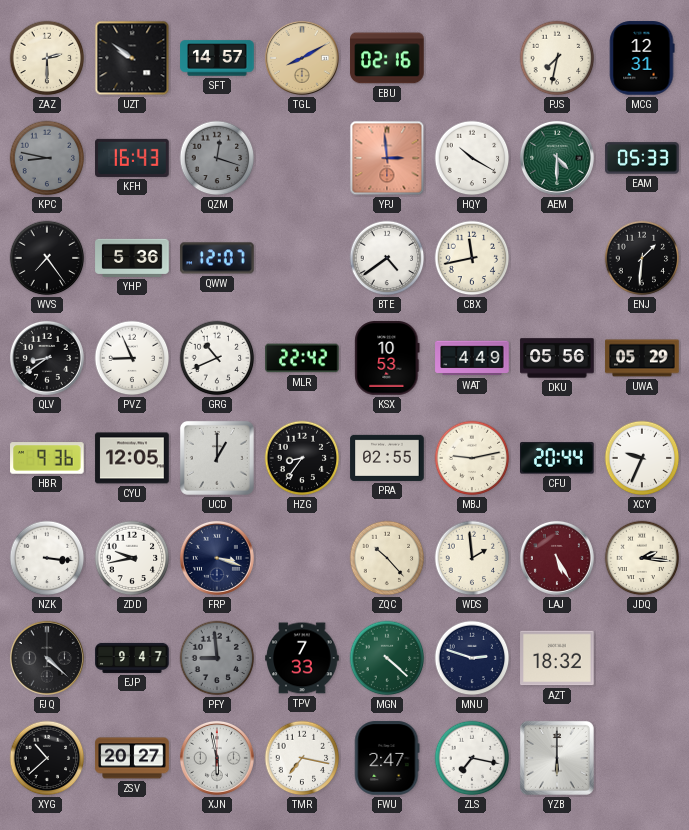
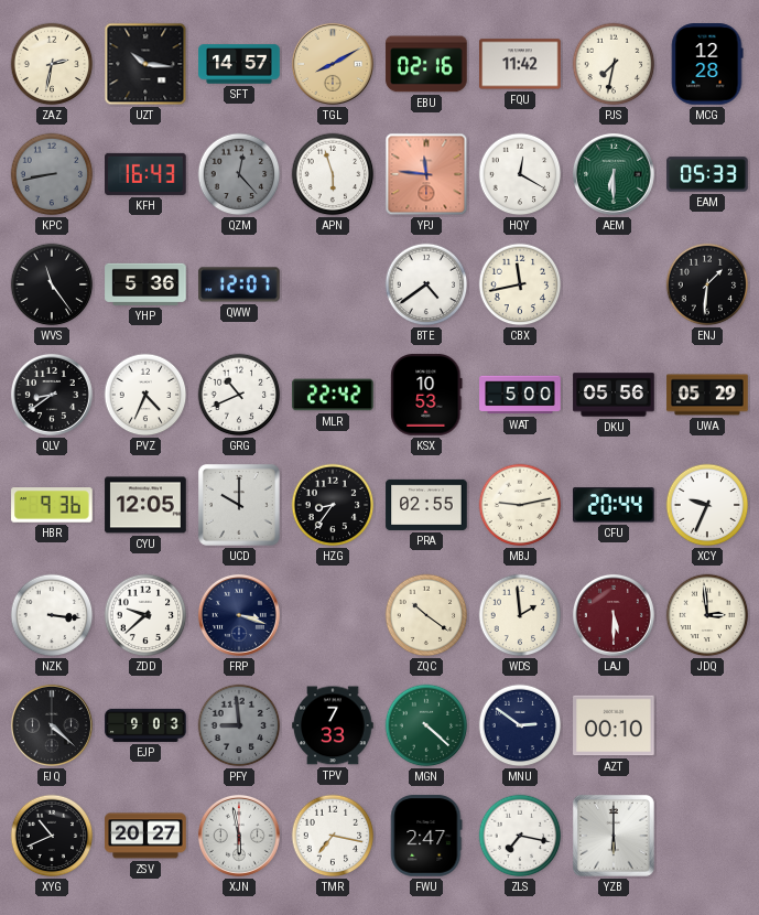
ZAZ: 2:30 -> 2:32
UZT: 9:51 -> 10:16
FQU: none -> 11:42
MCG: 12:31 -> 12:28
KPC: 8:47 -> 8:43
QZM: 12:18 -> 12:23
APN: none -> 5:57
YPJ: 2:59 -> 11:46
HQY: 10:20 -> 12:20
AEM: 4:30 -> 6:30
WVS: 7:24 -> 11:24
PVZ: 8:56 -> 4:34
WAT: 4:49 -> 5:00
UCD: 1:00 -> 10:00
ZDD: 9:43 -> 9:38
ZQC: 10:23 -> 10:21
LAJ: 5:25 -> 5:30
JDQ: 2:16 -> 2:59
EJP: 9:47 -> 9:03
MNU: 2:48 -> 2:51
AZT: 18:32 -> 00:10
XYG: 10:38 -> 10:41
